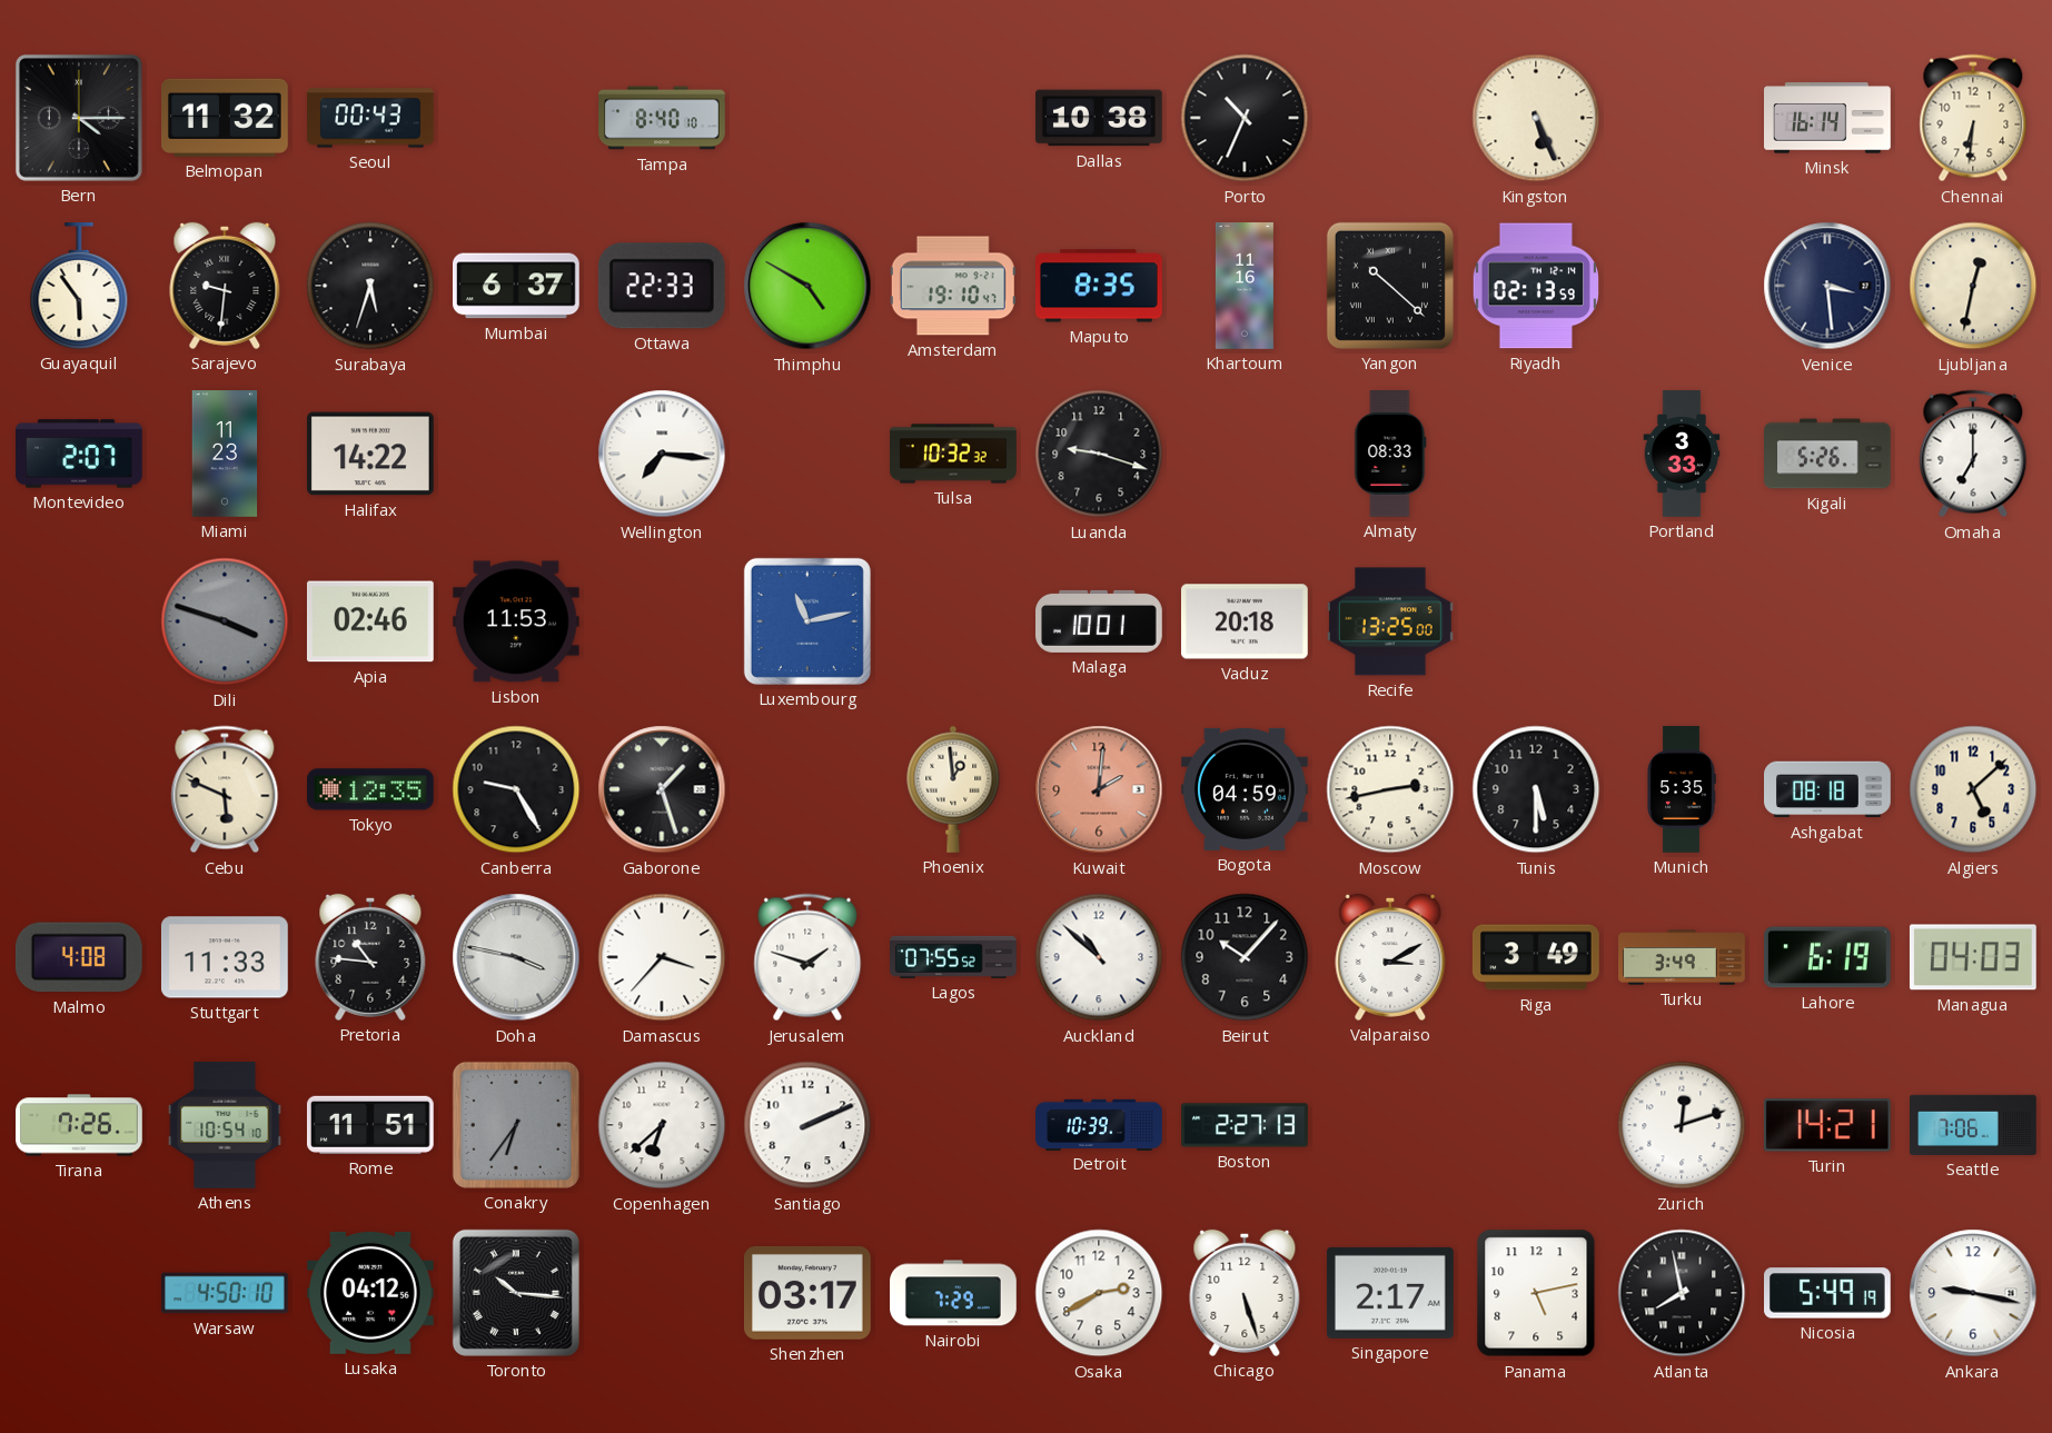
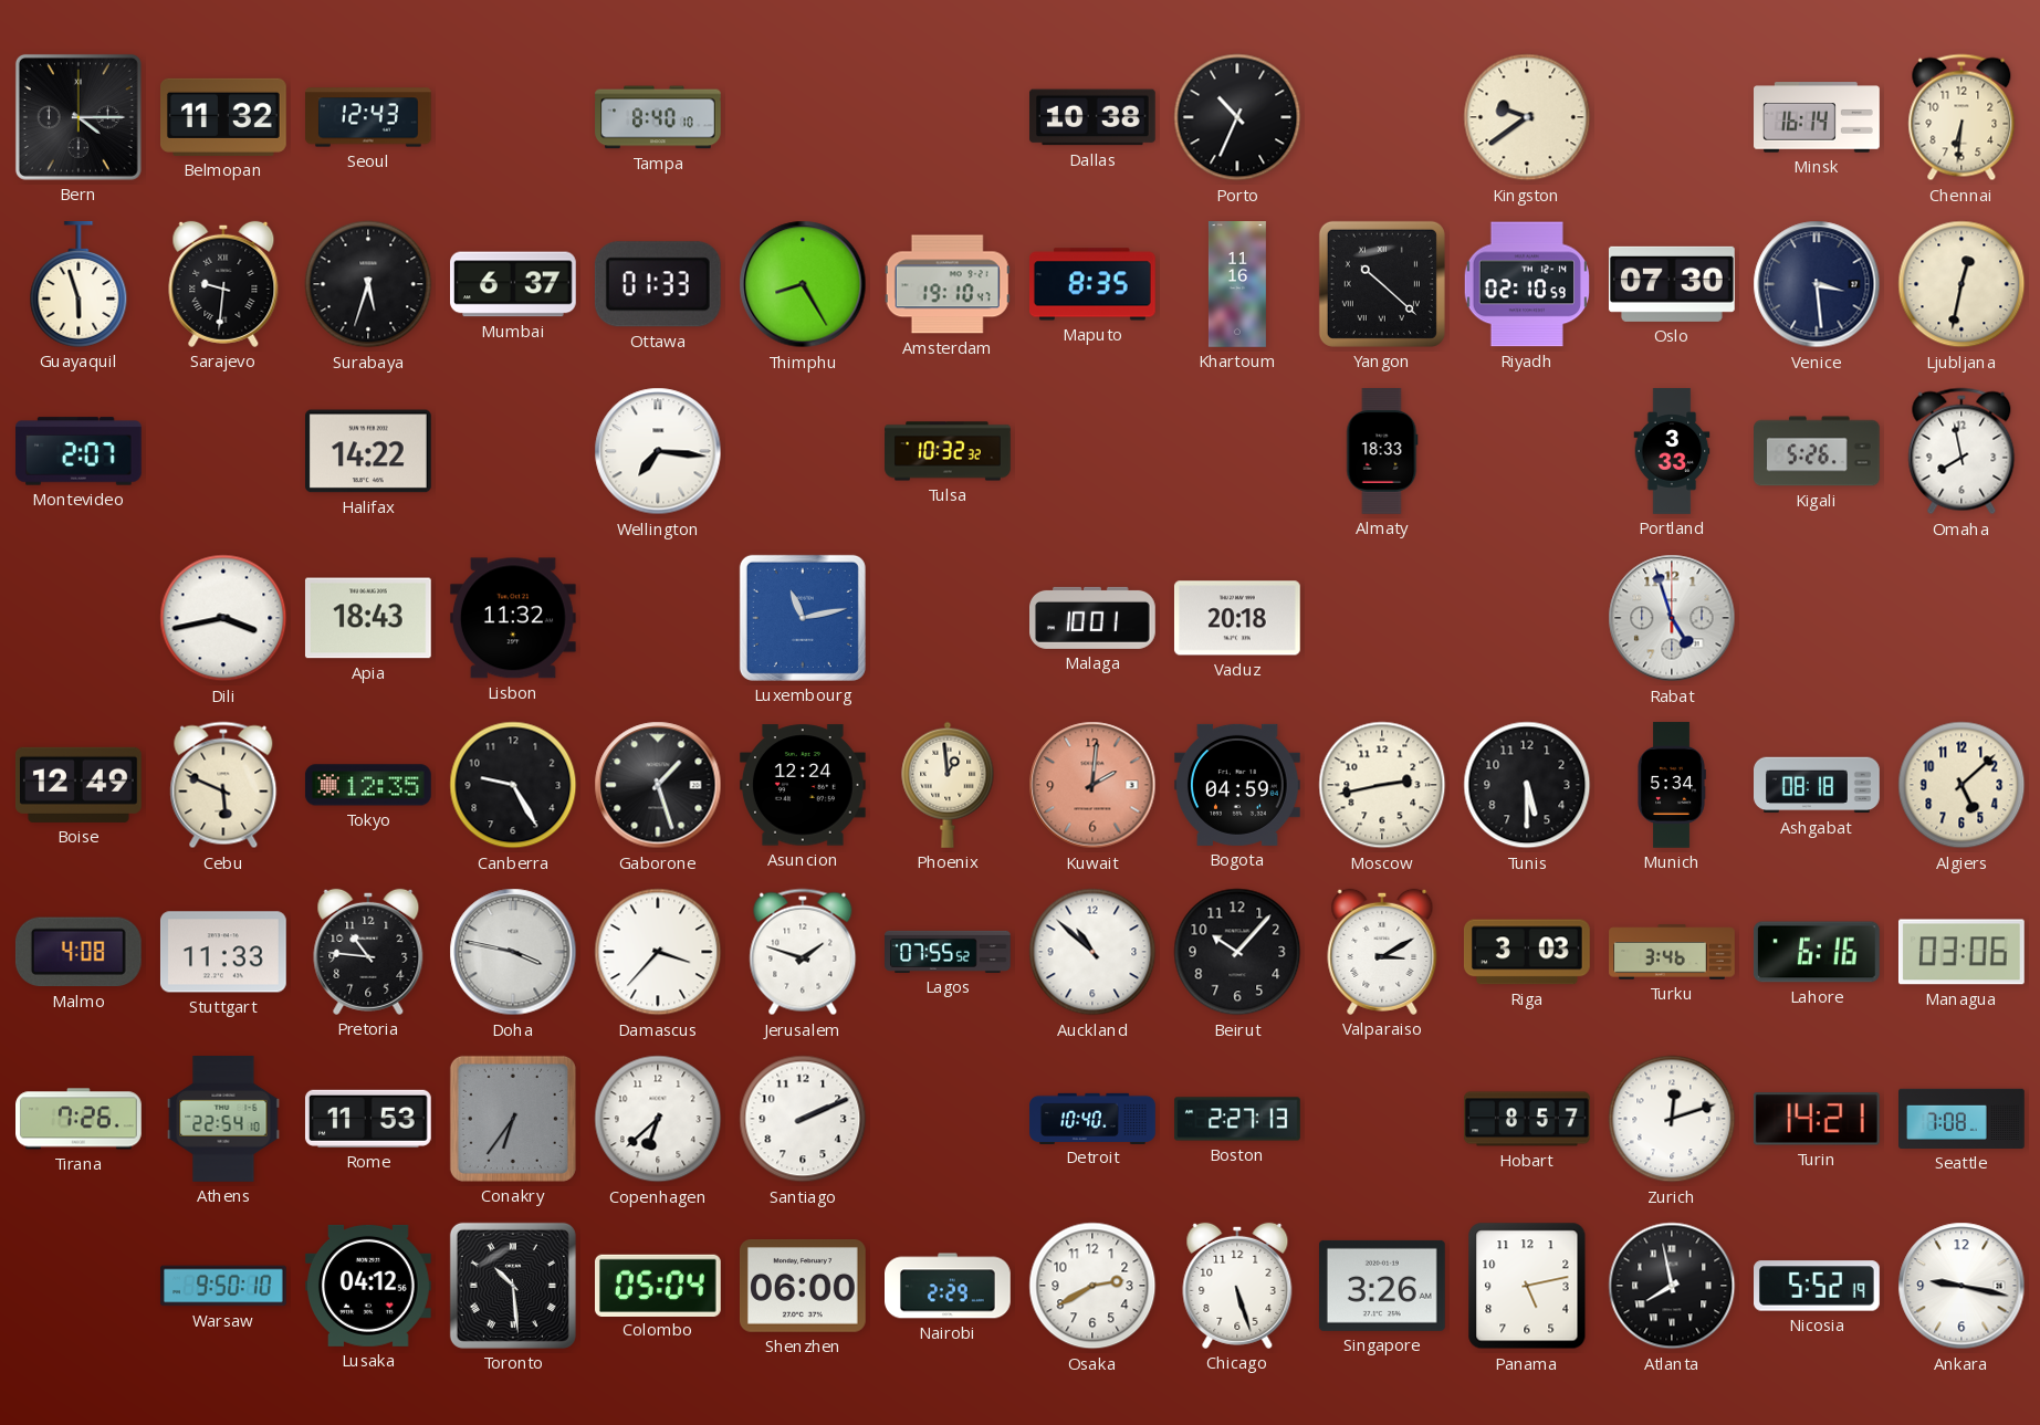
Seoul: 00:43 -> 12:43
Kingston: 5:26 -> 9:39
Guayaquil: 5:54 -> 5:57
Ottawa: 22:33 -> 01:33
Thimphu: 4:50 -> 8:25
Riyadh: 02:13 -> 02:10
Oslo: none -> 07:30
Miami: 11:23 -> none
Luanda: 9:18 -> none
Almaty: 08:33 -> 18:33
Omaha: 7:00 -> 7:58
Dili: 3:48 -> 3:43
Dili dial: grey -> white
Apia: 02:46 -> 18:43
Lisbon: 11:53 -> 11:32
Recife: 13:25 -> none
Rabat: none -> 4:57
Boise: none -> 12:49
Asuncion: none -> 12:24
Munich: 5:35 -> 5:34
Riga: 3:49 -> 3:03
Turku: 3:49 -> 3:46
Lahore: 6:19 -> 6:16
Managua: 04:03 -> 03:06
Athens: 10:54 -> 22:54
Rome: 11:51 -> 11:53
Detroit: 10:39 -> 10:40
Hobart: none -> 8:57
Seattle: 7:06 -> 7:08
Warsaw: 4:50 -> 9:50
Toronto: 10:16 -> 10:29
Colombo: none -> 05:04
Shenzhen: 03:17 -> 06:00
Nairobi: 7:29 -> 2:29
Singapore: 2:17 -> 3:26
Nicosia: 5:49 -> 5:52
